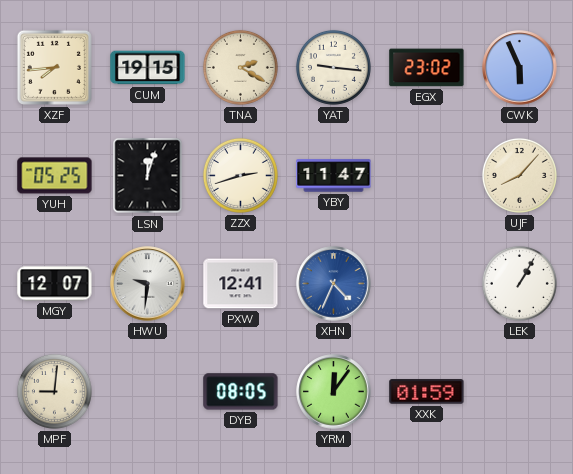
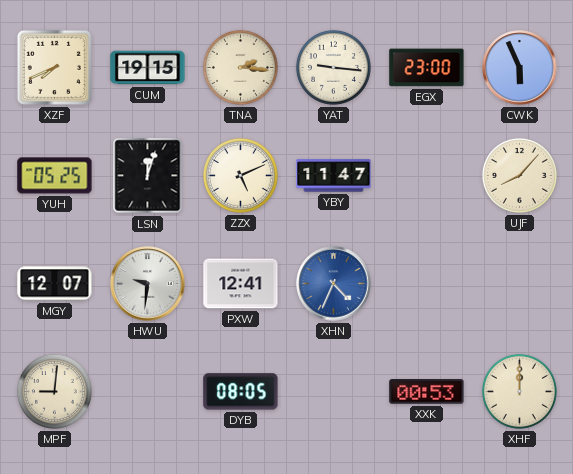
XZF: 7:44 -> 7:41
TNA: 2:20 -> 2:16
EGX: 23:02 -> 23:00
ZZX: 2:42 -> 5:11
LEK: 1:05 -> none
YRM: 12:06 -> none
XXK: 01:59 -> 00:53
XHF: none -> 12:00
